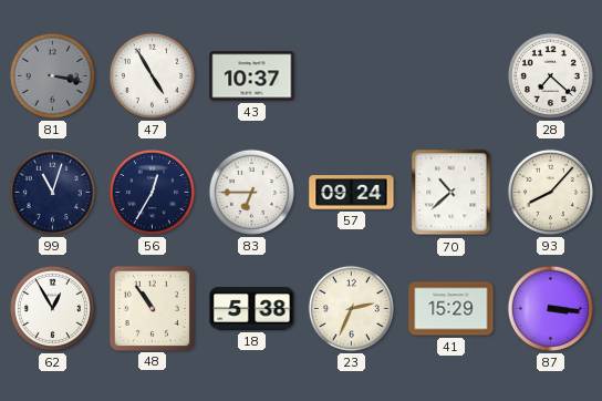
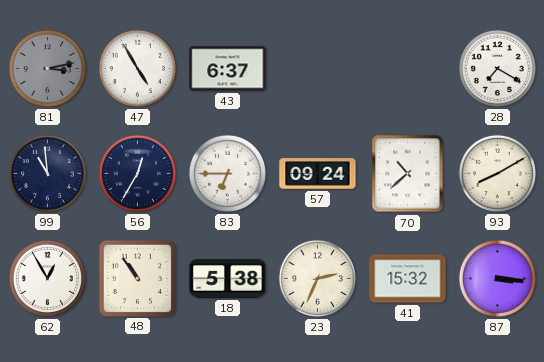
81: 3:17 -> 3:13
43: 10:37 -> 6:37
28: 7:22 -> 7:20
99: 11:03 -> 10:59
93: 8:07 -> 8:10
41: 15:29 -> 15:32
